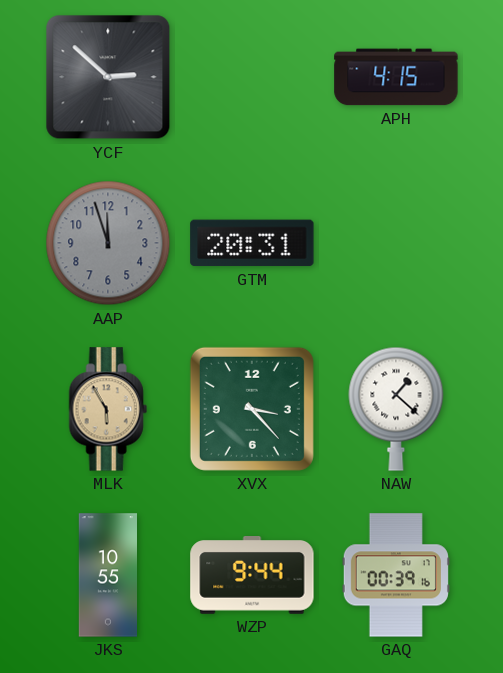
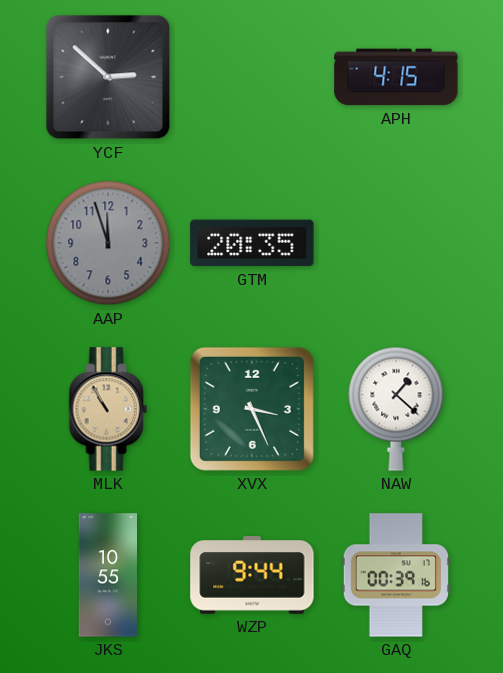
GTM: 20:31 -> 20:35
MLK: 5:55 -> 10:55
XVX: 3:23 -> 3:26
